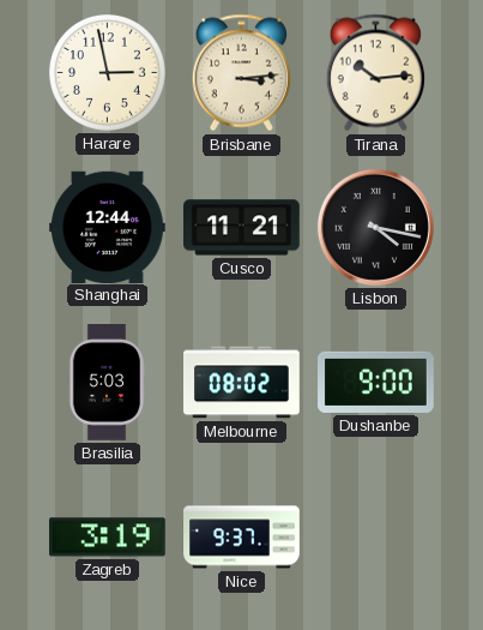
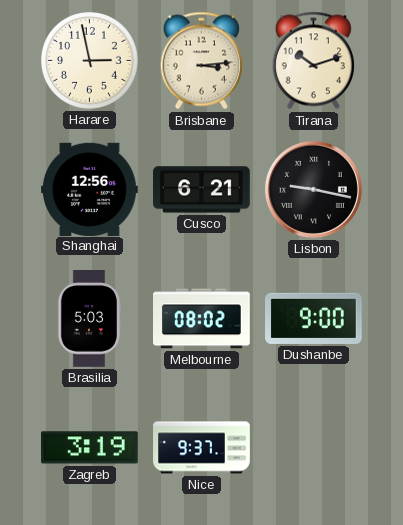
Tirana: 10:14 -> 10:12
Shanghai: 12:44 -> 12:56
Cusco: 11:21 -> 6:21
Lisbon: 4:17 -> 9:17
